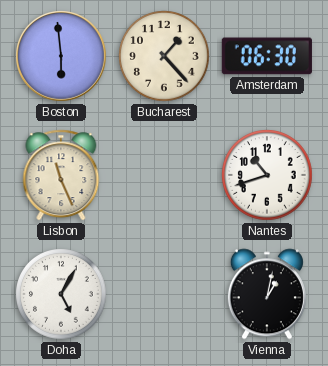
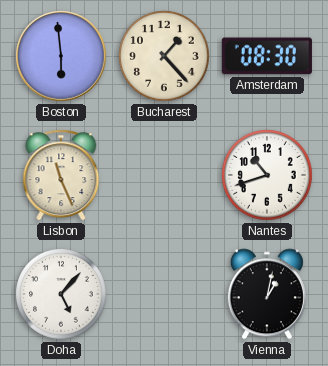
Amsterdam: 06:30 -> 08:30
Doha: 5:05 -> 5:07
